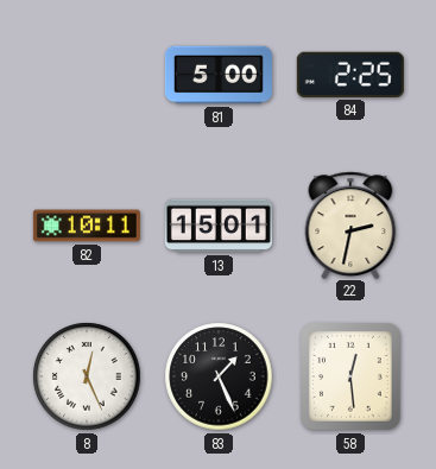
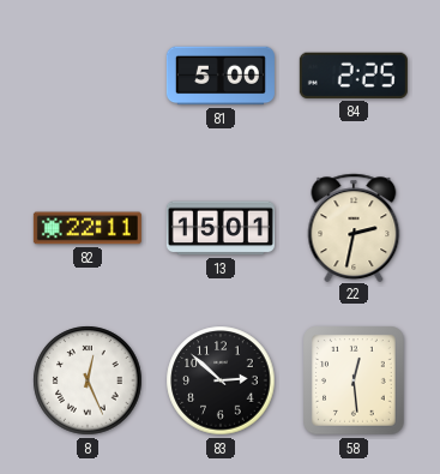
82: 10:11 -> 22:11
83: 1:26 -> 2:52
